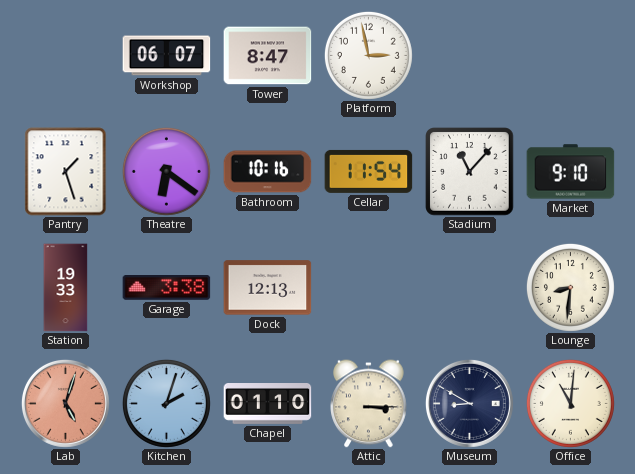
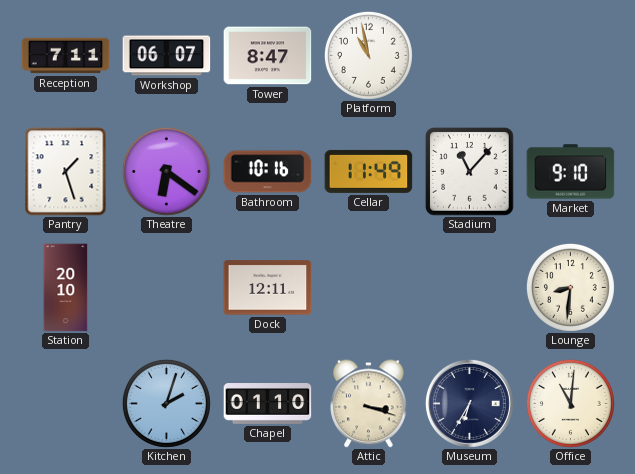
Reception: none -> 7:11
Platform: 2:58 -> 10:58
Cellar: 11:54 -> 11:49
Station: 19:33 -> 20:10
Garage: 3:38 -> none
Dock: 12:13 -> 12:11
Lab: 5:03 -> none
Attic: 3:15 -> 3:18
Museum: 8:50 -> 6:35
